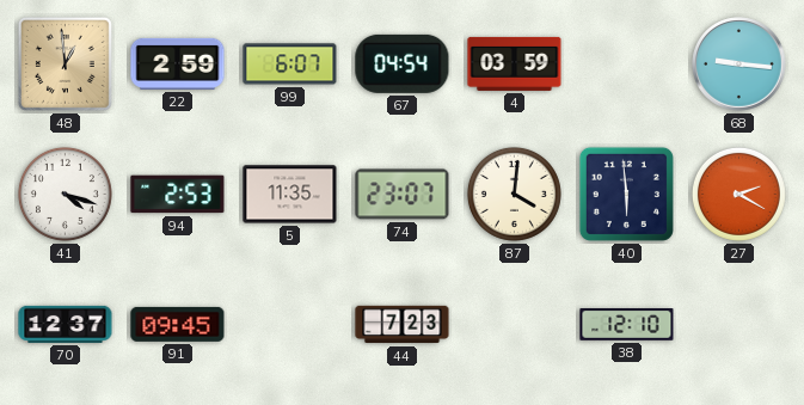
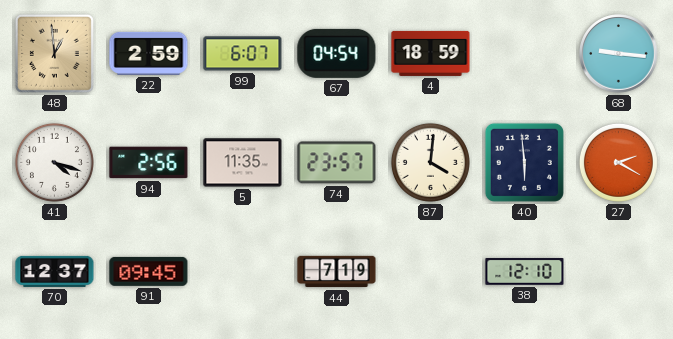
4: 03:59 -> 18:59
94: 2:53 -> 2:56
74: 23:07 -> 23:57
44: 7:23 -> 7:19
